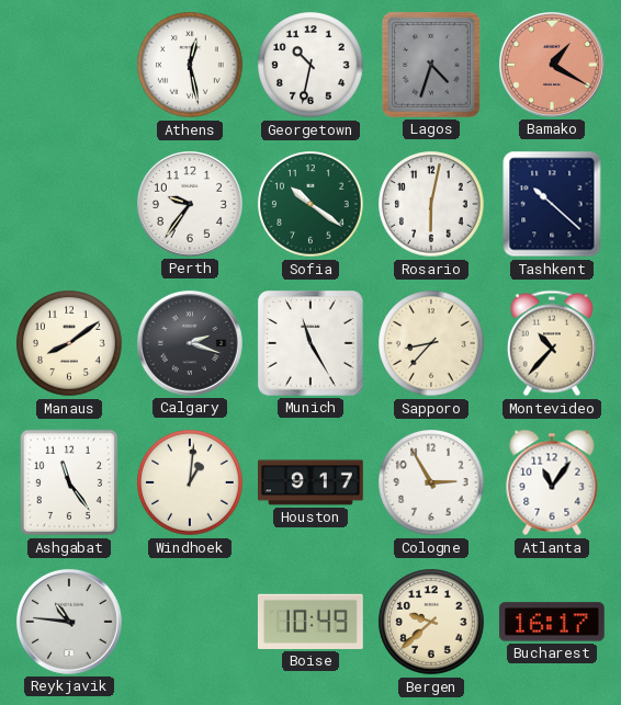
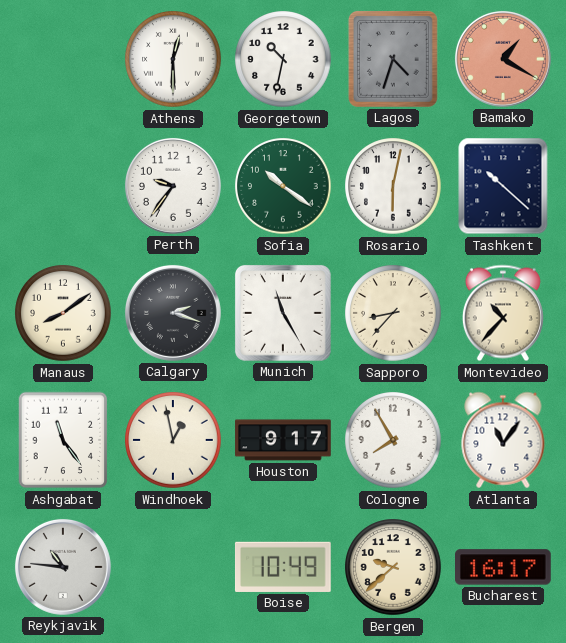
Athens: 12:28 -> 12:30
Windhoek: 1:01 -> 12:58
Cologne: 2:55 -> 7:55
